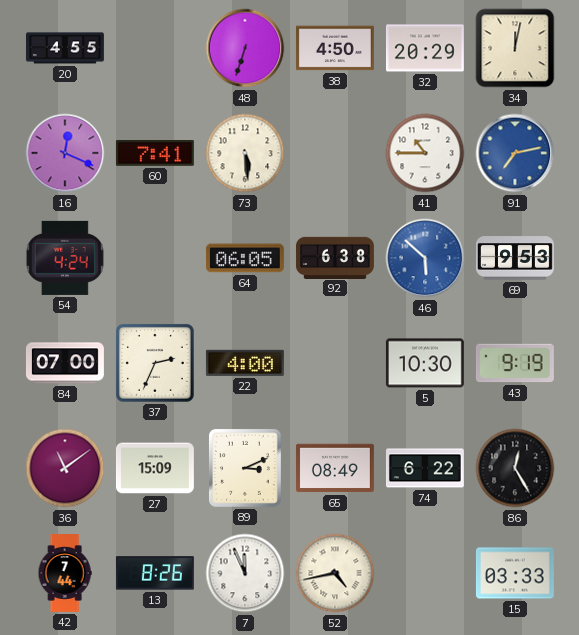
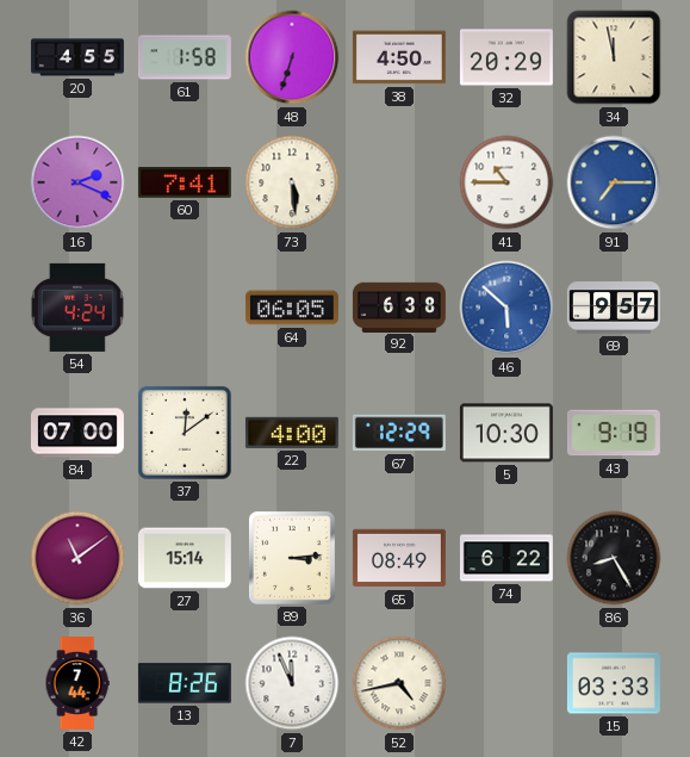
61: none -> 1:58
34: 12:02 -> 11:58
16: 12:19 -> 2:19
91: 7:13 -> 7:15
69: 9:53 -> 9:57
37: 2:34 -> 12:09
67: none -> 12:29
27: 15:09 -> 15:14
89: 3:11 -> 3:14
86: 12:25 -> 8:25
